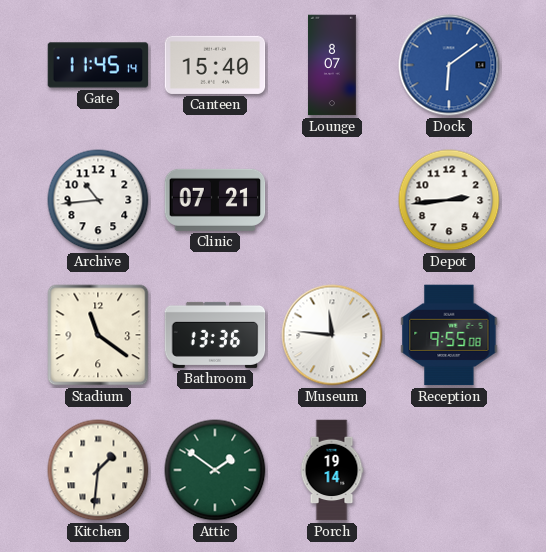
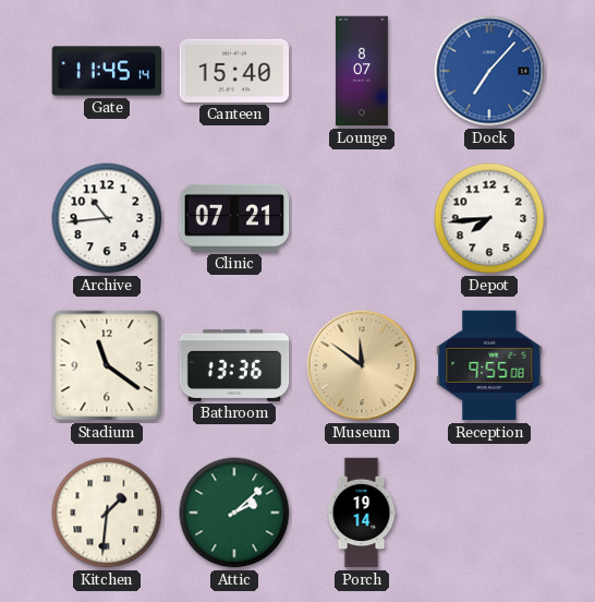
Dock: 6:09 -> 7:07
Depot: 2:44 -> 7:44
Museum: 11:46 -> 11:51
Museum dial: white -> champagne
Attic: 1:51 -> 2:08
